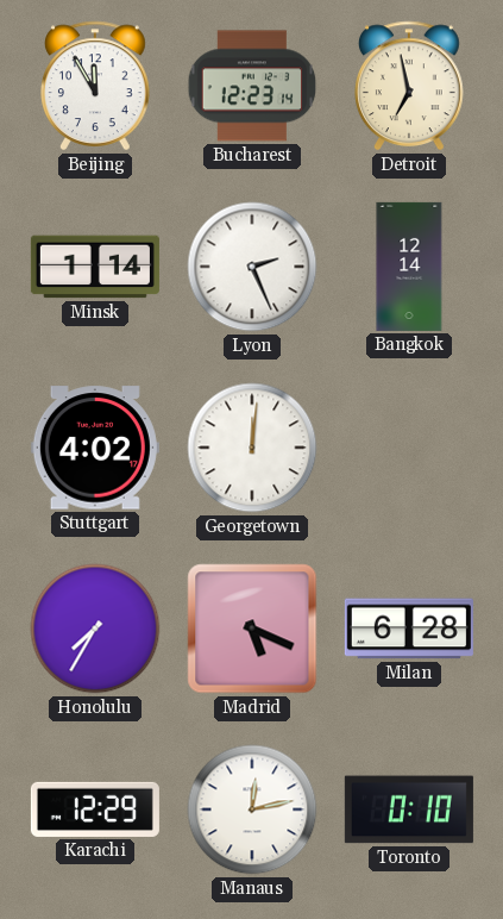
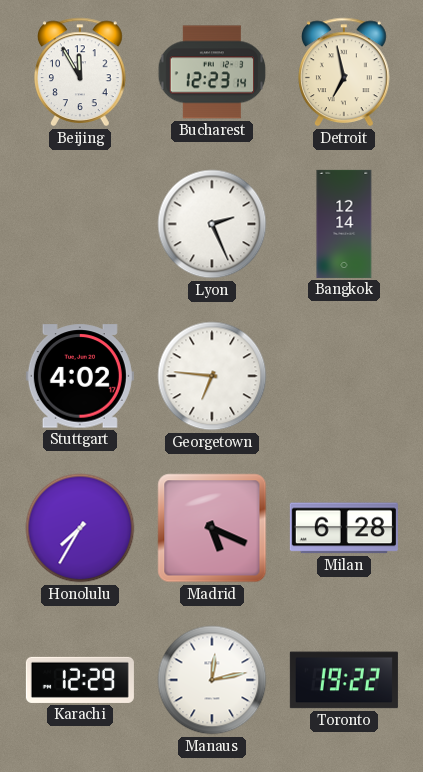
Minsk: 1:14 -> none
Georgetown: 12:01 -> 6:46
Toronto: 0:10 -> 19:22
